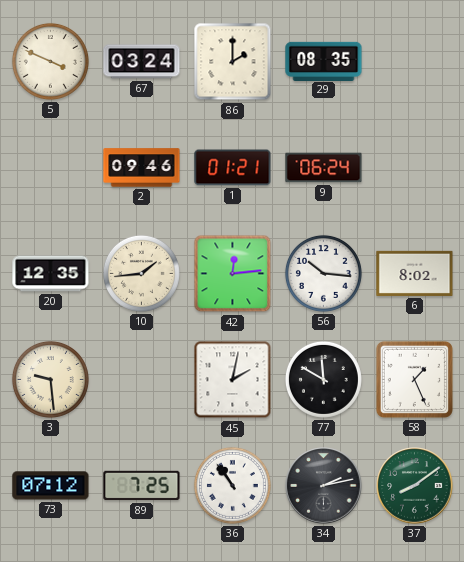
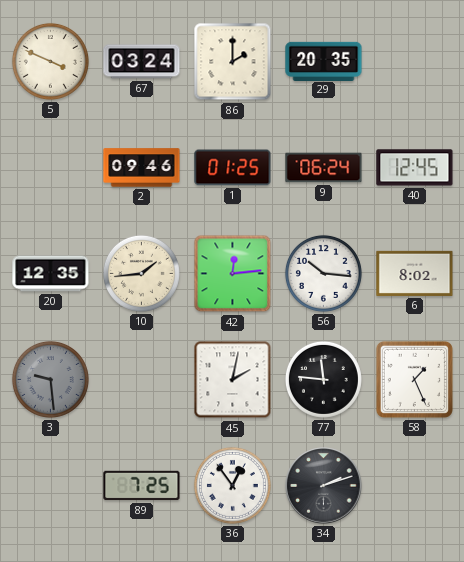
29: 08:35 -> 20:35
1: 01:21 -> 01:25
40: none -> 12:45
3 dial: cream -> grey
77: 11:50 -> 11:46
73: 07:12 -> none
36: 10:54 -> 12:54
34: 2:13 -> 2:12
37: 8:09 -> none
